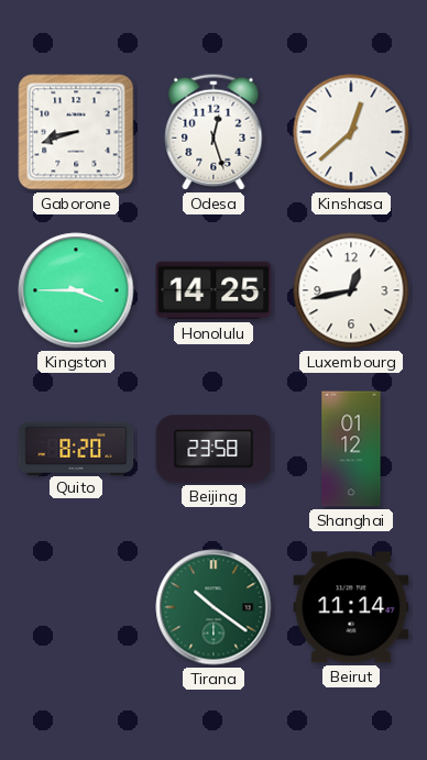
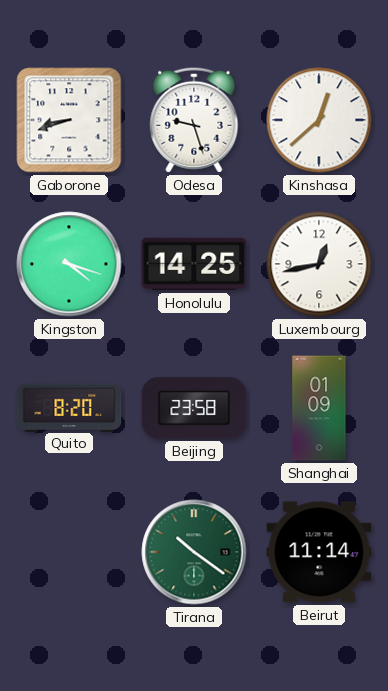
Odesa: 12:27 -> 9:27
Kingston: 3:45 -> 4:18
Shanghai: 01:12 -> 01:09
